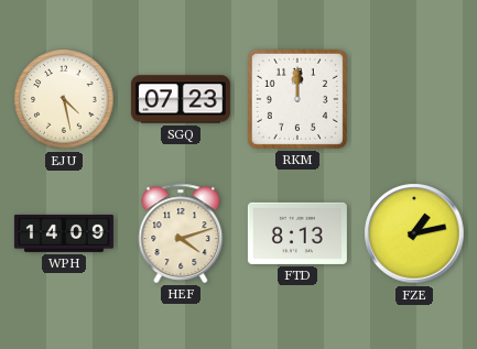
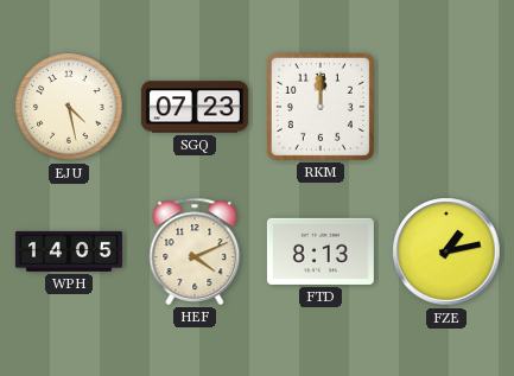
WPH: 14:09 -> 14:05
HEF: 4:12 -> 4:11
